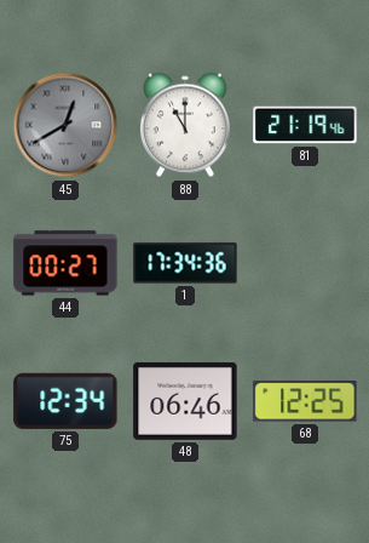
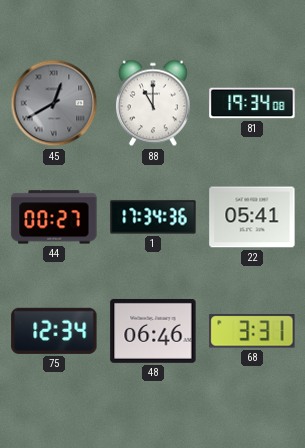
81: 21:19 -> 19:34
22: none -> 05:41
68: 12:25 -> 3:31
